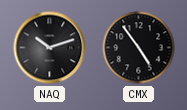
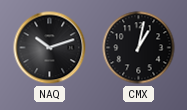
CMX: 4:54 -> 1:02
